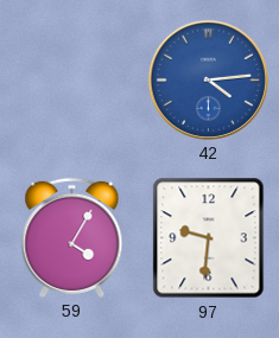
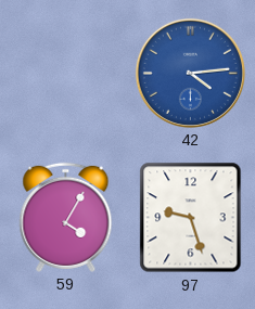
97: 9:31 -> 9:27
